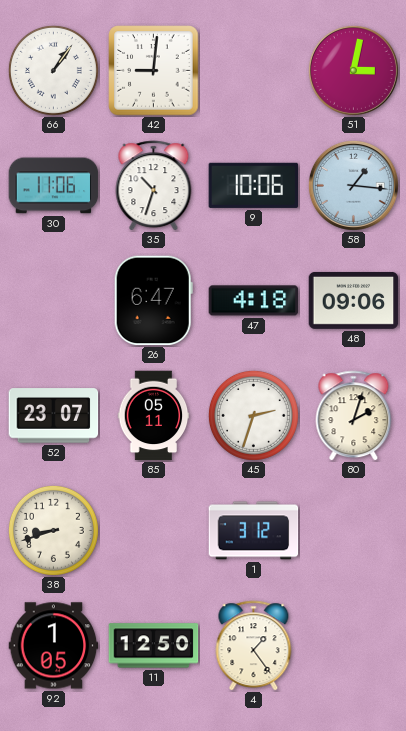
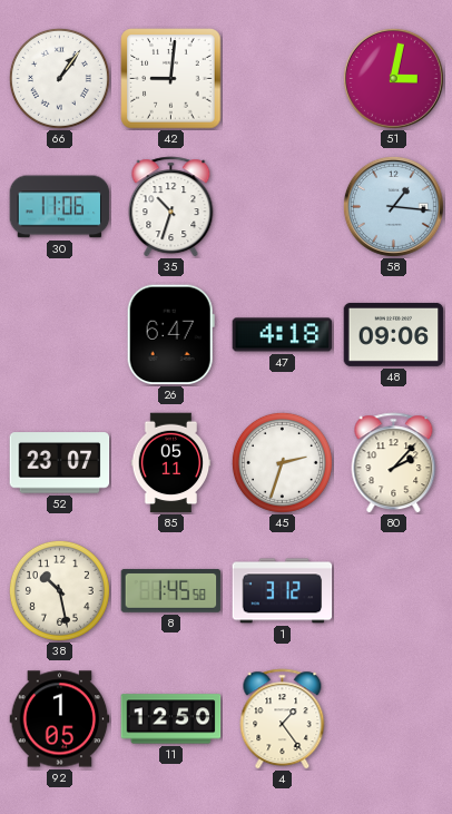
9: 10:06 -> none
80: 2:03 -> 2:07
38: 8:42 -> 10:28
8: none -> 1:45
